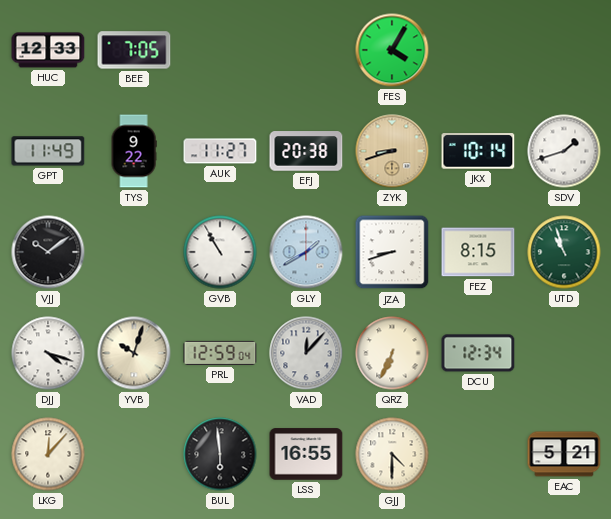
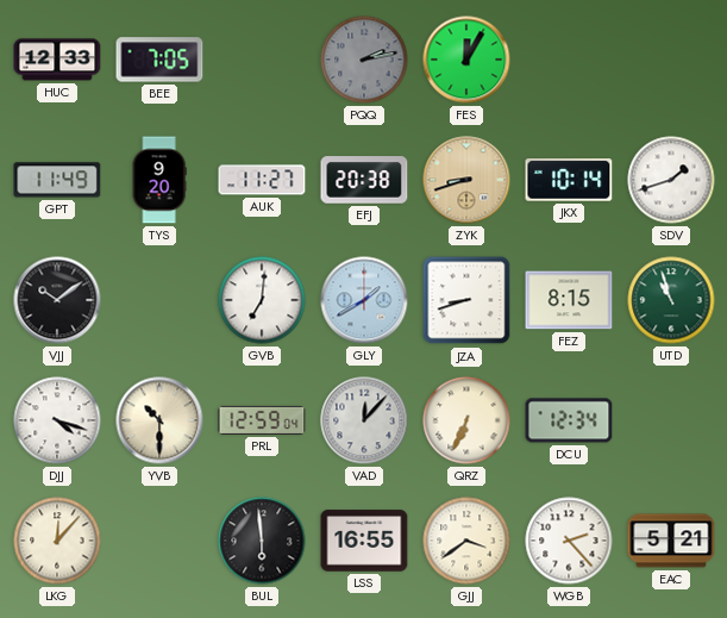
PQQ: none -> 2:13
FES: 4:05 -> 12:05
TYS: 9:22 -> 9:20
GVB: 10:55 -> 7:01
YVB: 10:03 -> 10:30
GJJ: 4:30 -> 3:39
WGB: none -> 2:23
